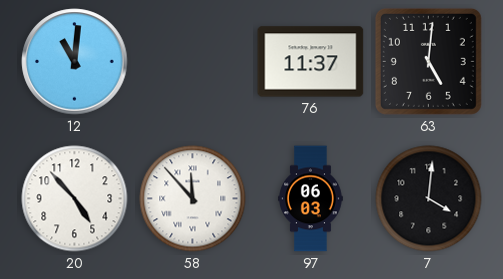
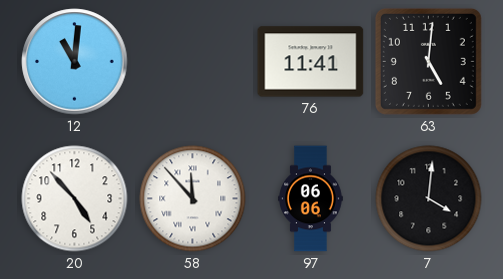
76: 11:37 -> 11:41
97: 06:03 -> 06:06
